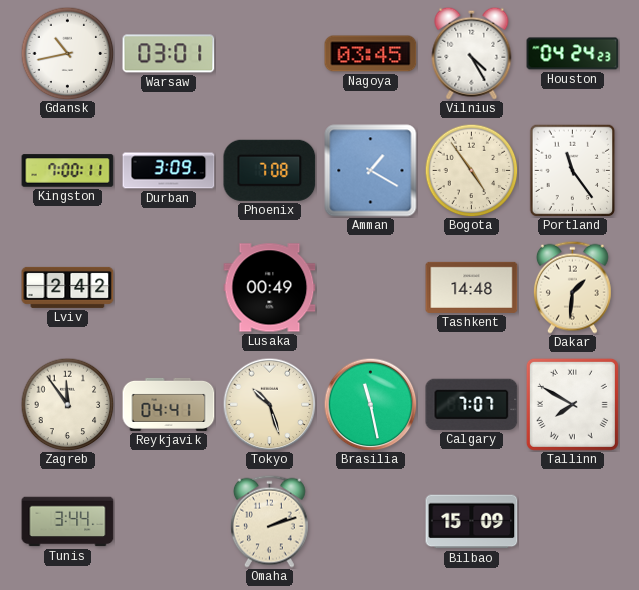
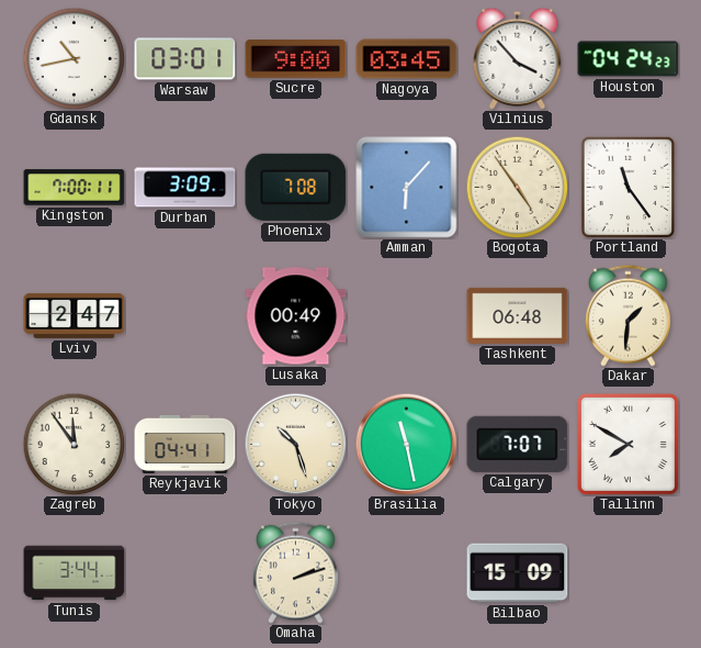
Sucre: none -> 9:00
Vilnius: 4:25 -> 3:53
Amman: 1:20 -> 6:07
Lviv: 2:42 -> 2:47
Tashkent: 14:48 -> 06:48
